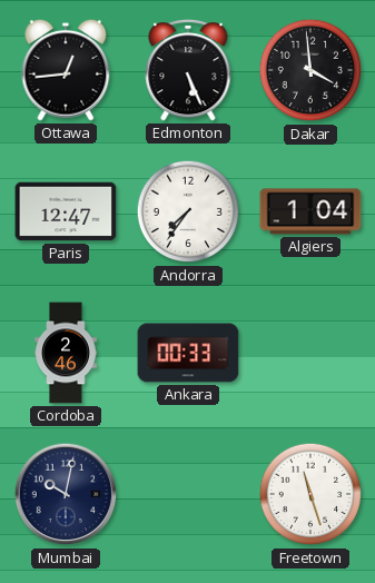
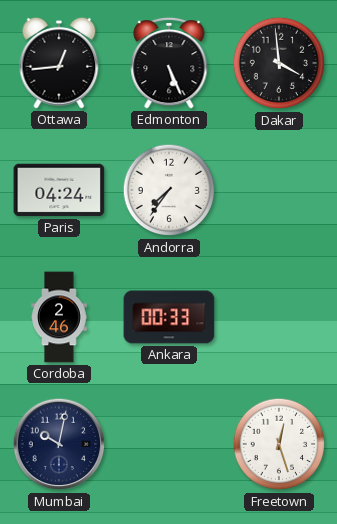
Paris: 12:47 -> 04:24
Algiers: 1:04 -> none
Freetown: 11:27 -> 12:27
